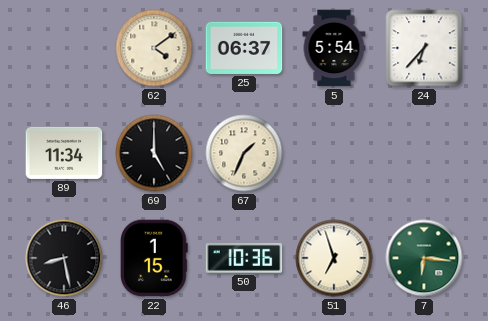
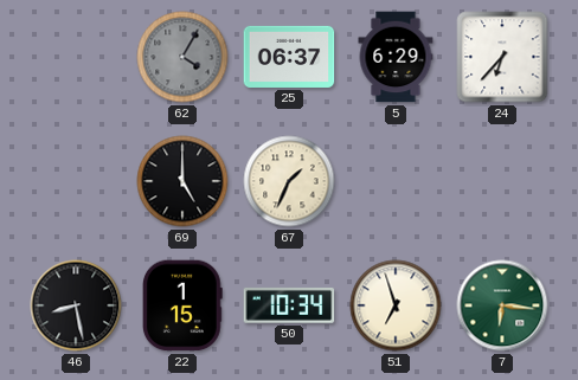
62: 4:09 -> 4:05
62 dial: cream -> grey
5: 5:54 -> 6:29
89: 11:34 -> none
50: 10:36 -> 10:34
